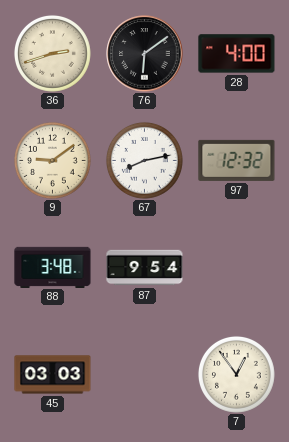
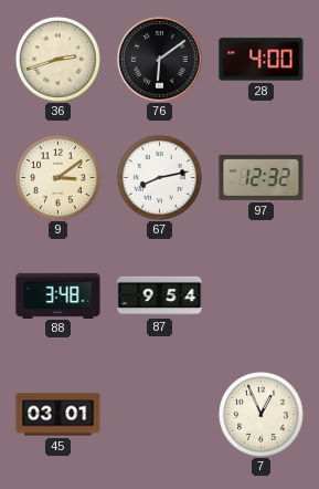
9: 9:09 -> 3:09
45: 03:03 -> 03:01
7: 12:54 -> 12:56
